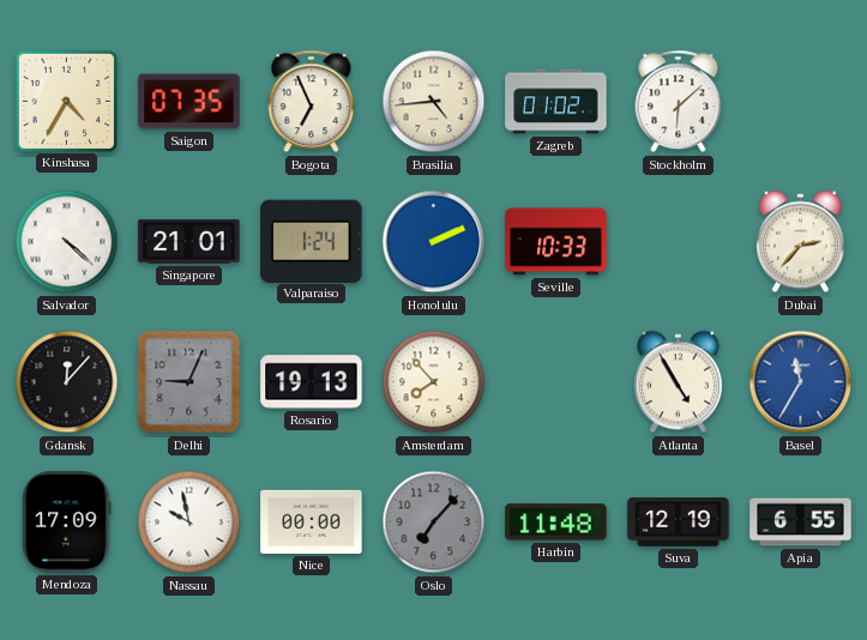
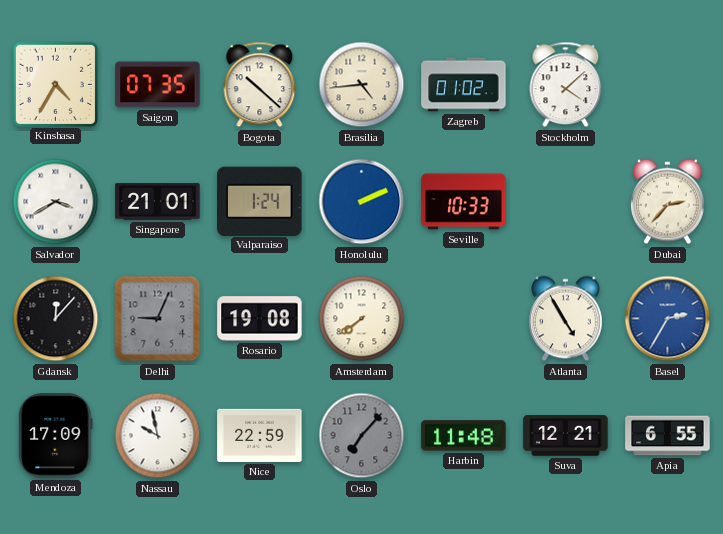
Bogota: 6:56 -> 10:22
Stockholm: 6:08 -> 4:08
Salvador: 4:22 -> 3:40
Rosario: 19:13 -> 19:08
Amsterdam: 7:53 -> 7:39
Basel: 11:35 -> 2:35
Nice: 00:00 -> 22:59
Suva: 12:19 -> 12:21
